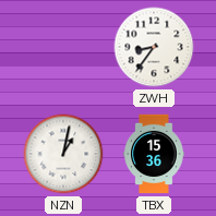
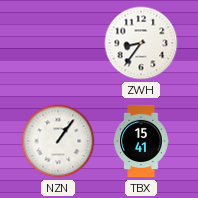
NZN: 1:02 -> 1:06
TBX: 15:36 -> 15:41
